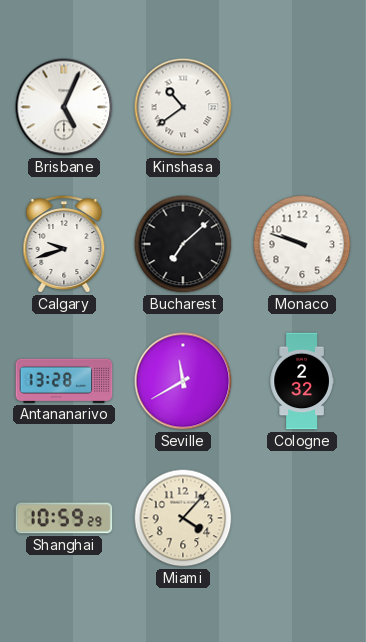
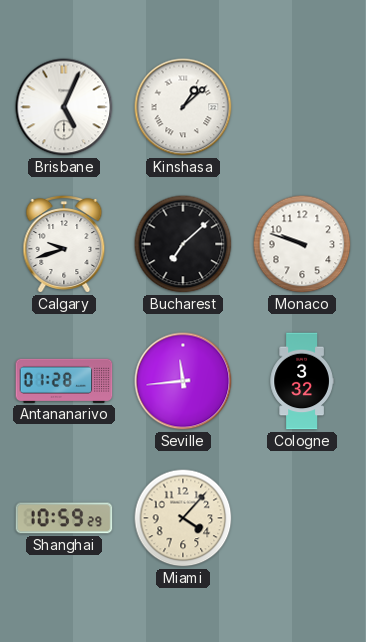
Kinshasa: 10:39 -> 1:08
Antananarivo: 13:28 -> 01:28
Seville: 11:40 -> 11:44
Cologne: 2:32 -> 3:32
